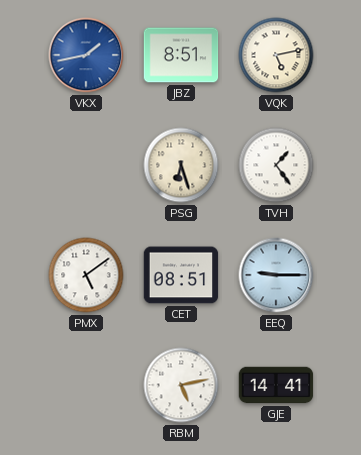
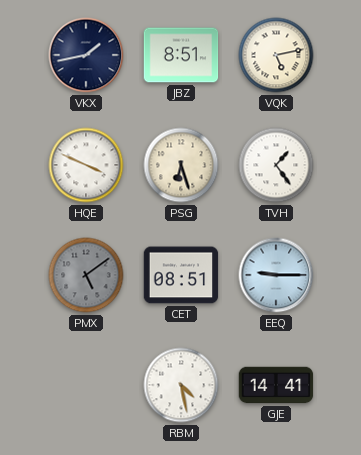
VKX dial: blue -> navy
HQE: none -> 3:49
PMX dial: white -> grey
RBM: 5:13 -> 4:28
